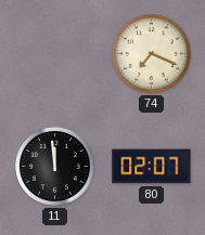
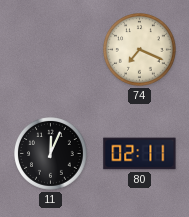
11: 11:59 -> 12:04
80: 02:07 -> 02:11
